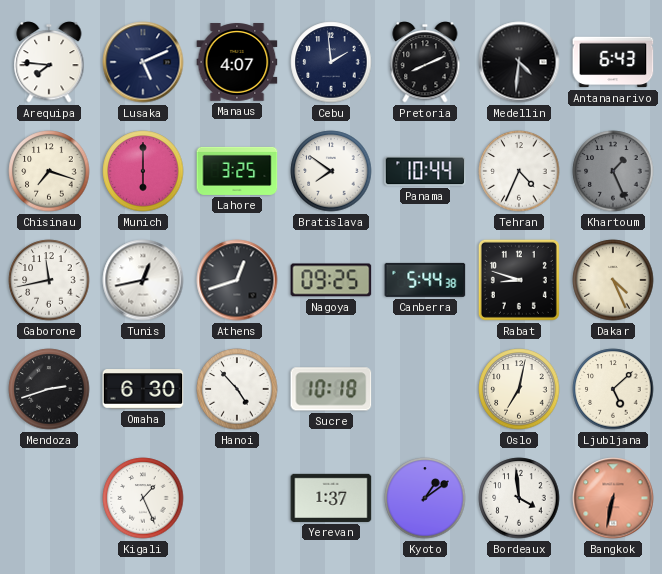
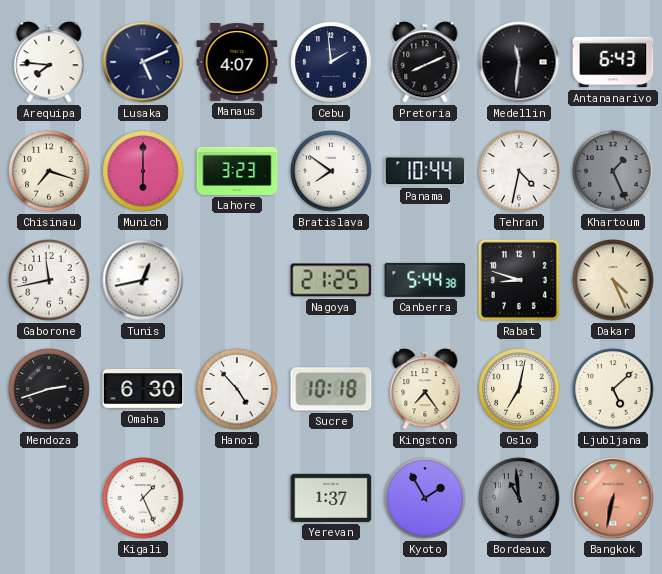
Medellin: 4:31 -> 11:31
Lahore: 3:25 -> 3:23
Tehran: 4:34 -> 4:32
Athens: 12:42 -> none
Nagoya: 09:25 -> 21:25
Kingston: none -> 7:24
Kyoto: 1:09 -> 1:55
Bordeaux: 3:59 -> 10:59
Bordeaux dial: white -> grey
